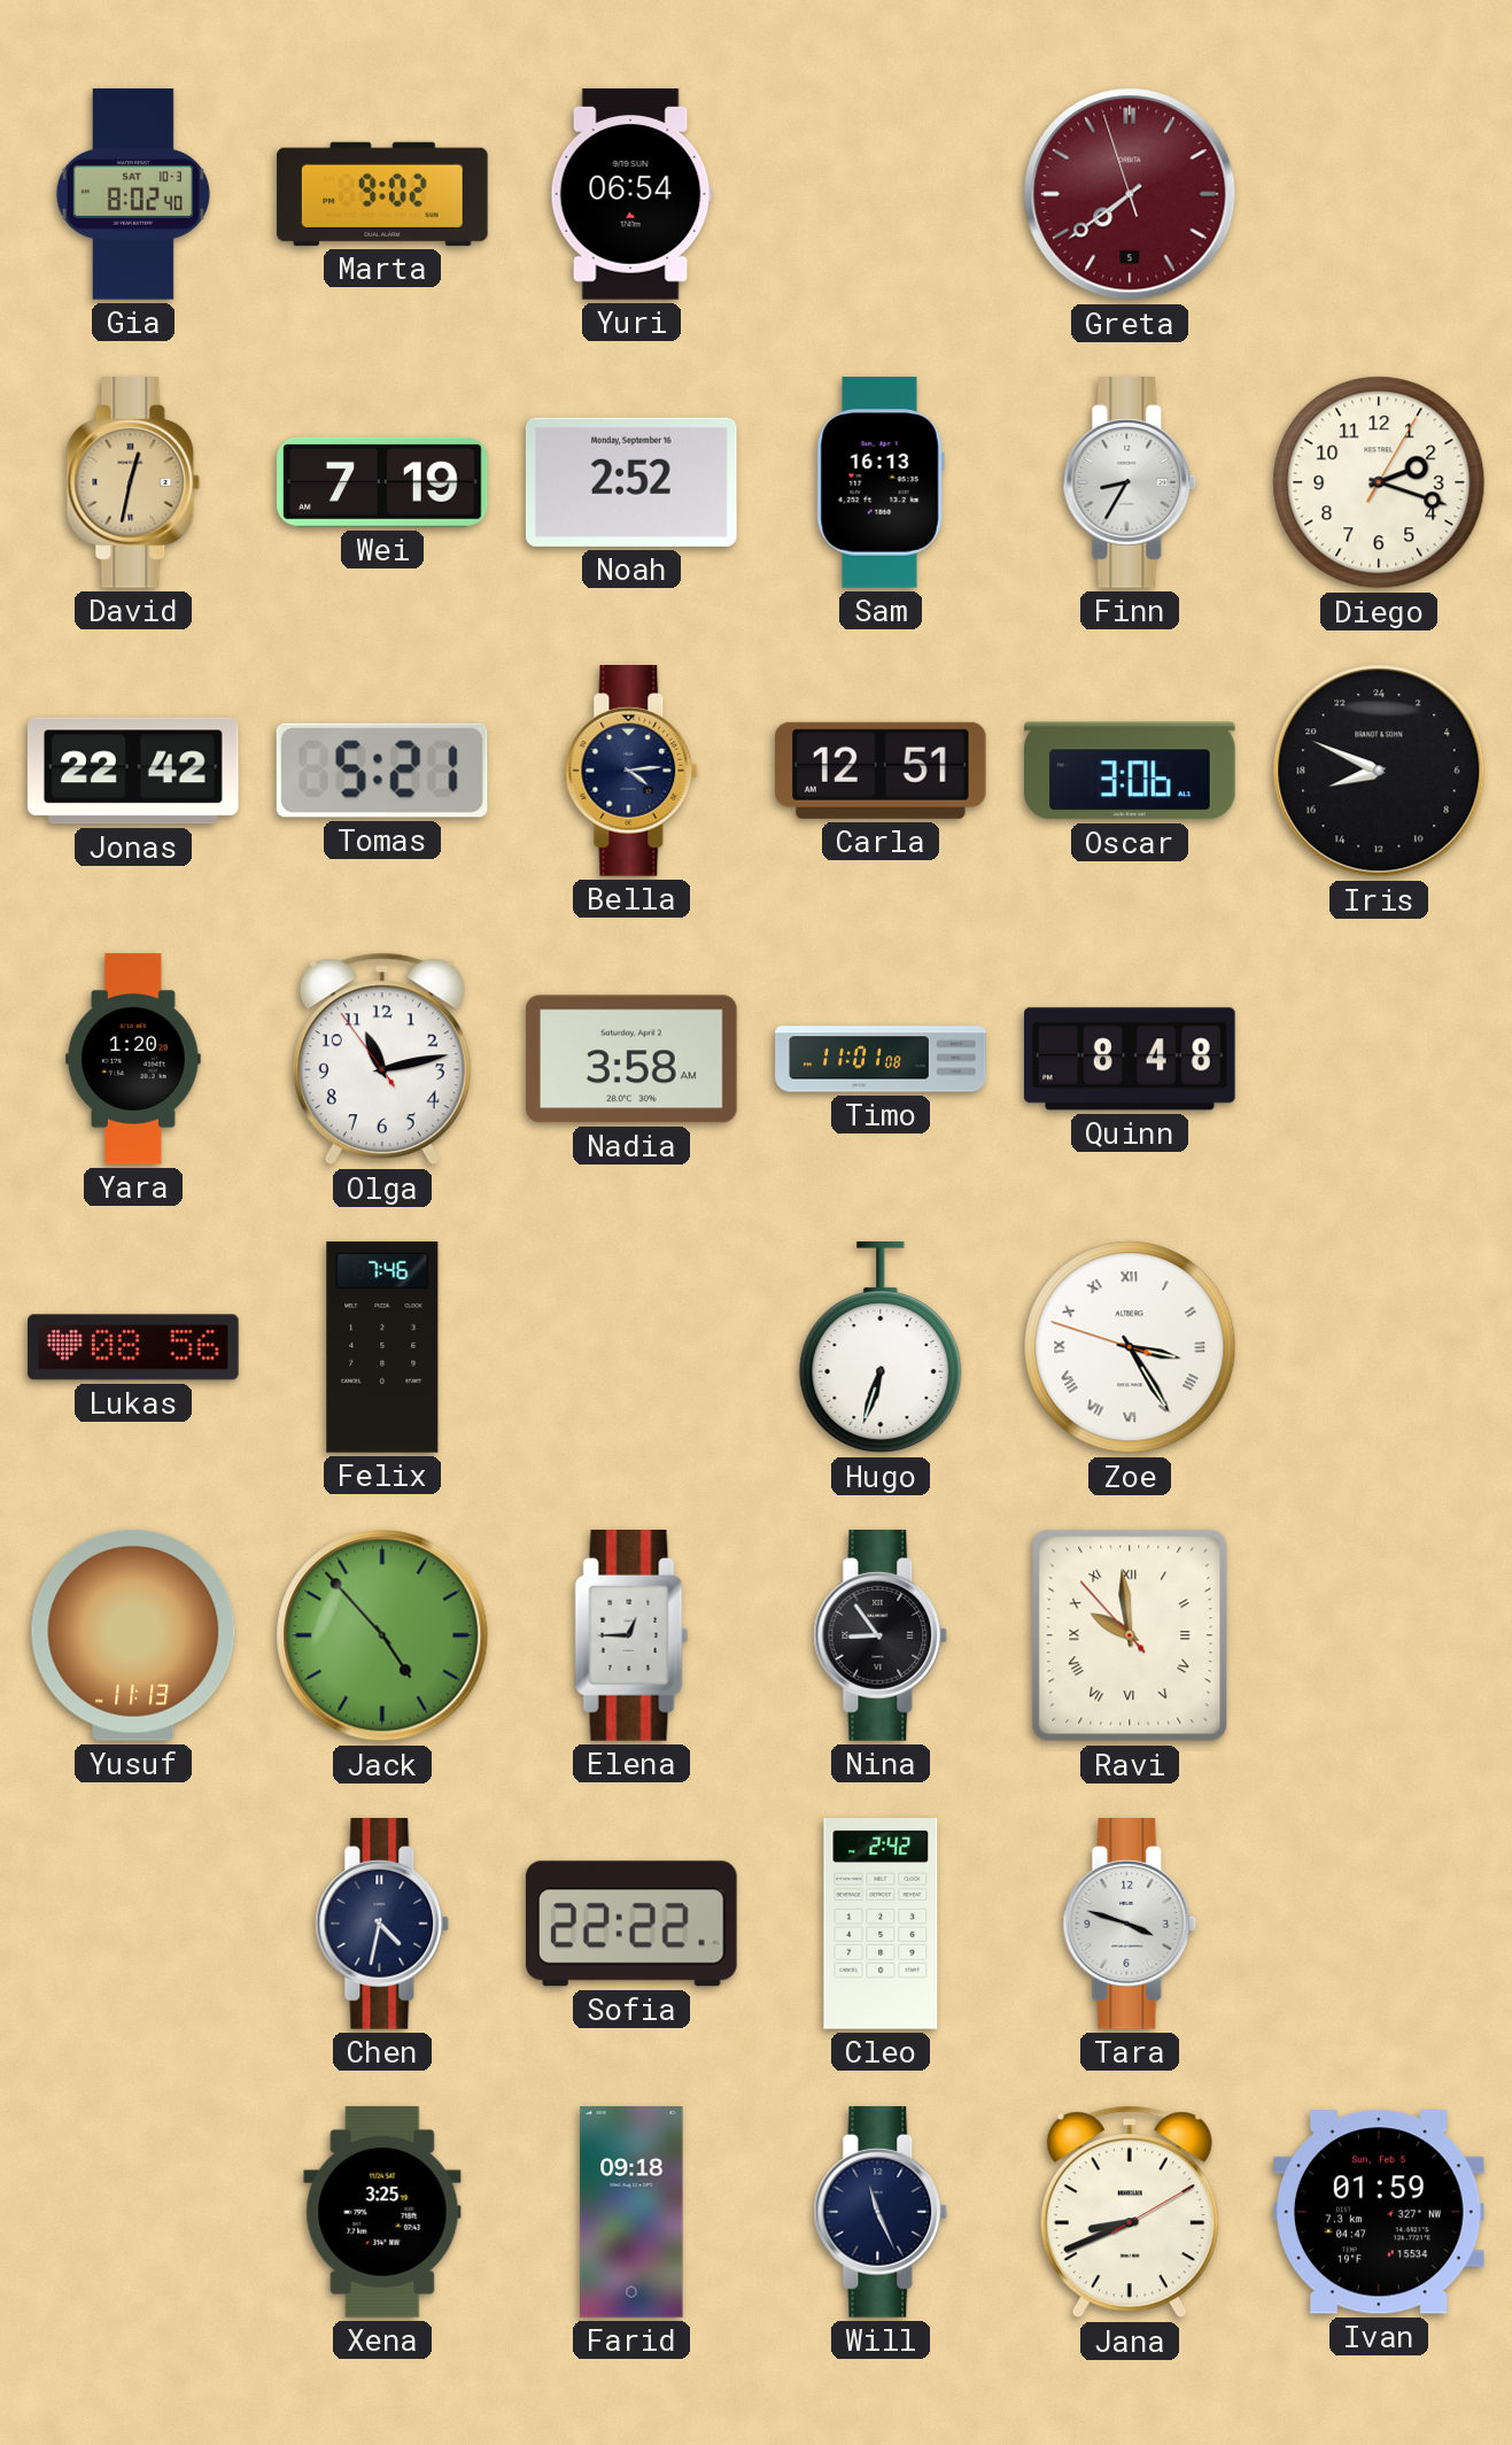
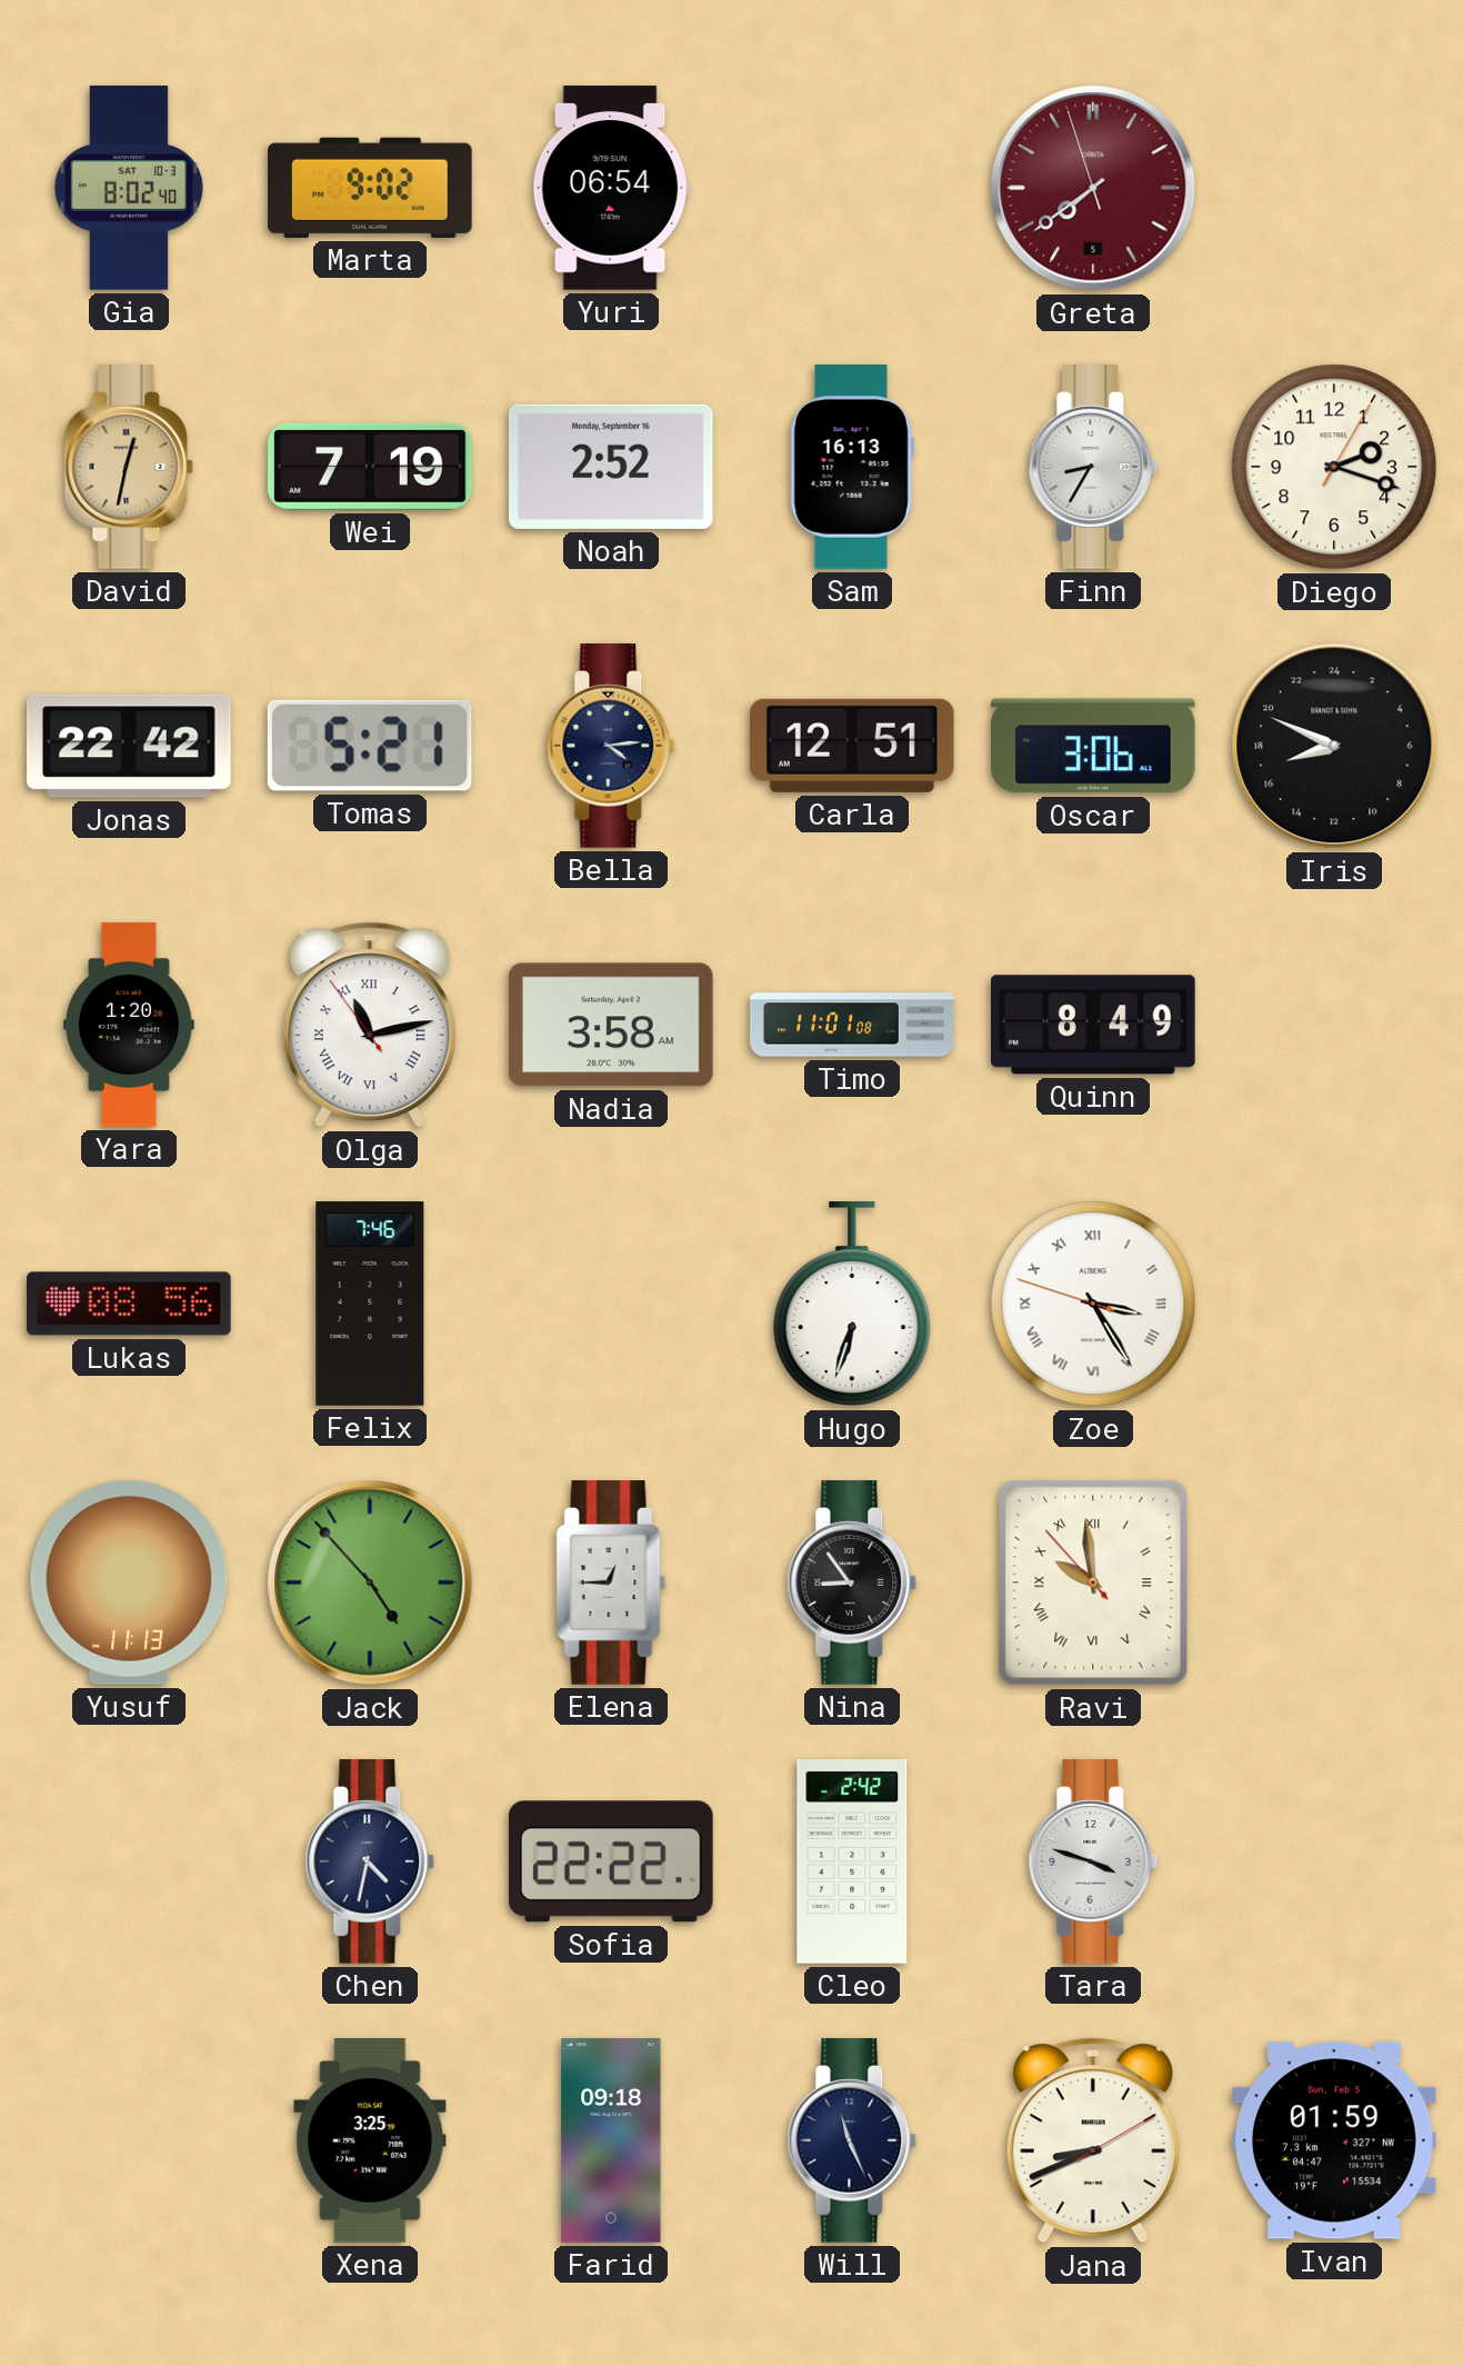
Olga numerals: Arabic -> Roman
Quinn: 8:48 -> 8:49
